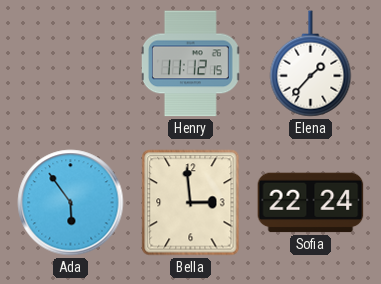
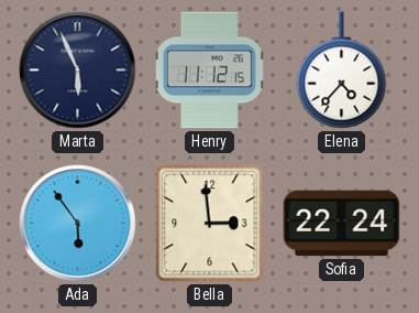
Marta: none -> 5:56
Elena: 1:37 -> 4:37
